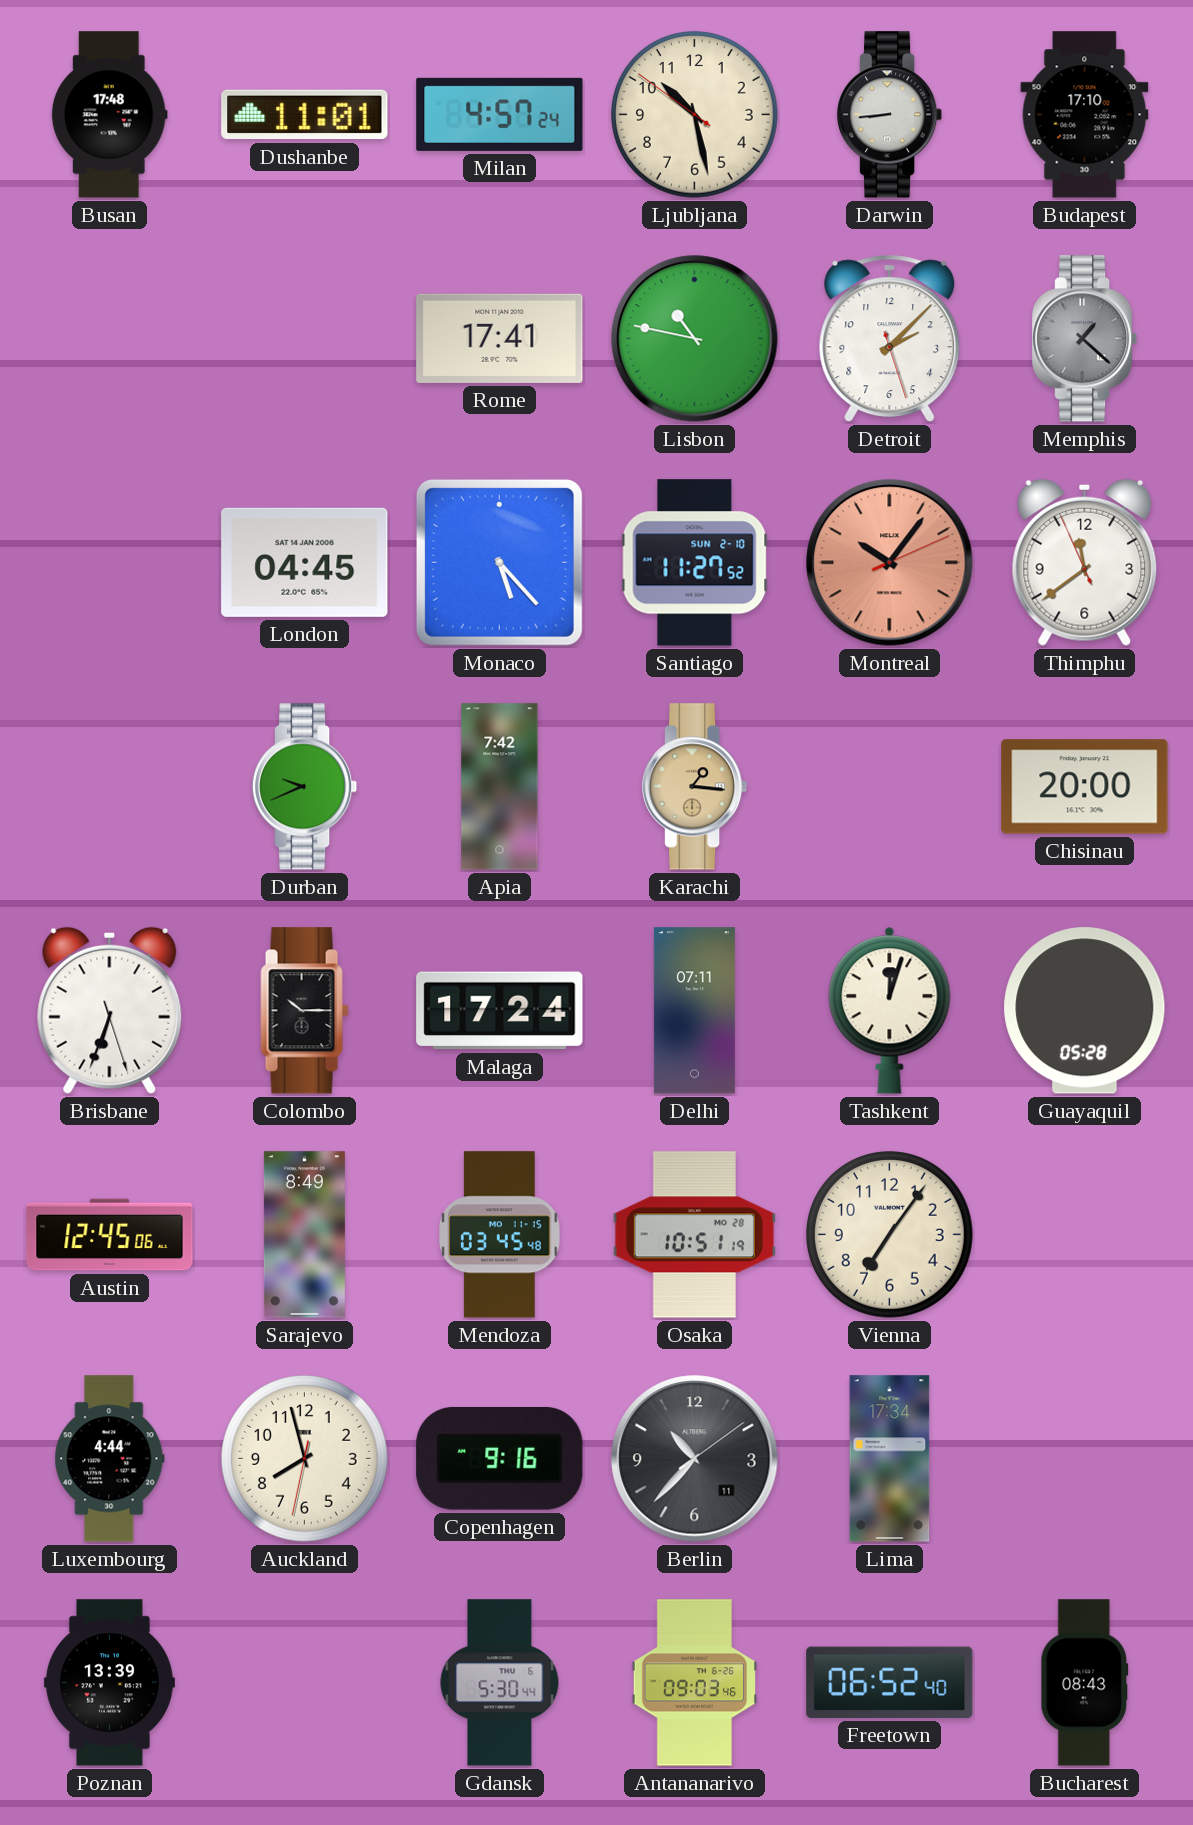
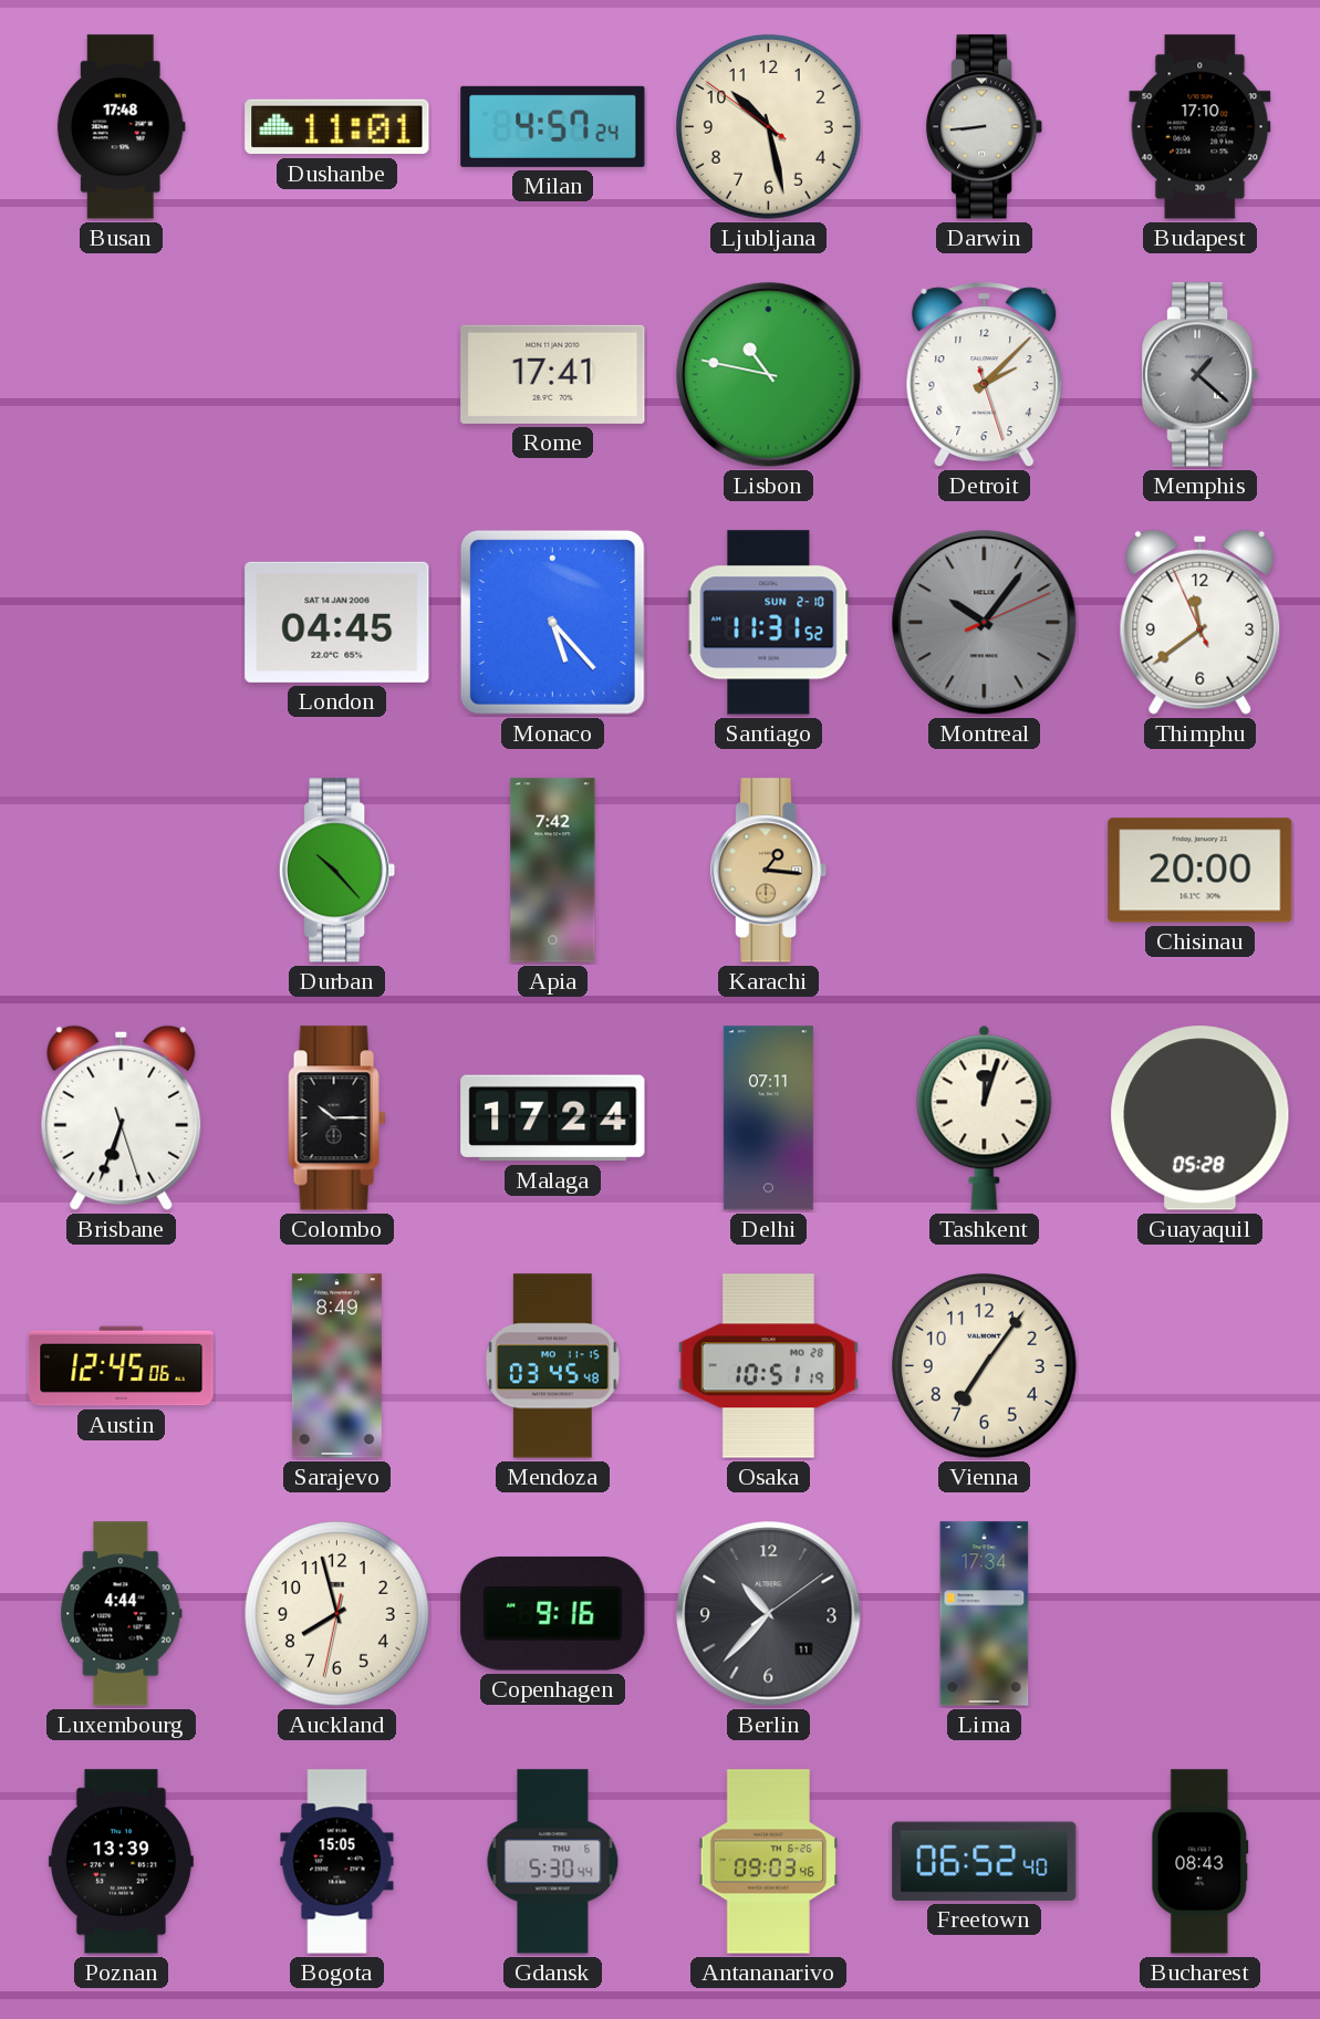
Santiago: 11:27 -> 11:31
Montreal dial: salmon -> grey
Durban: 9:41 -> 10:23
Bogota: none -> 15:05
